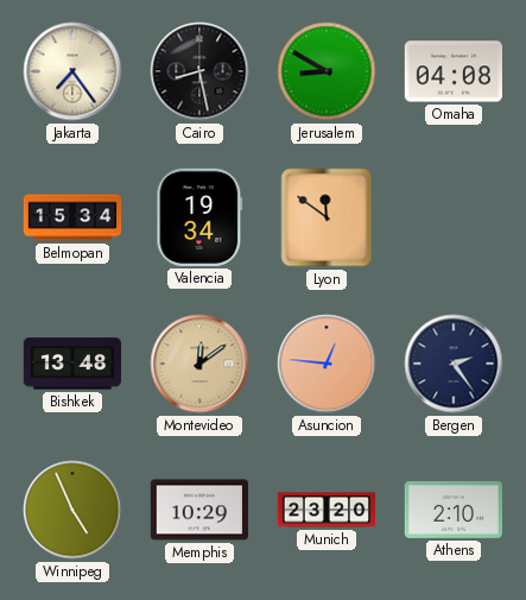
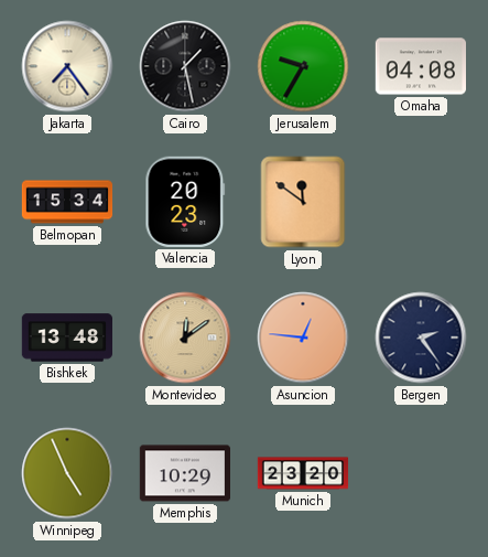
Cairo: 8:28 -> 1:28
Jerusalem: 8:50 -> 9:35
Valencia: 19:34 -> 20:23
Athens: 2:10 -> none
